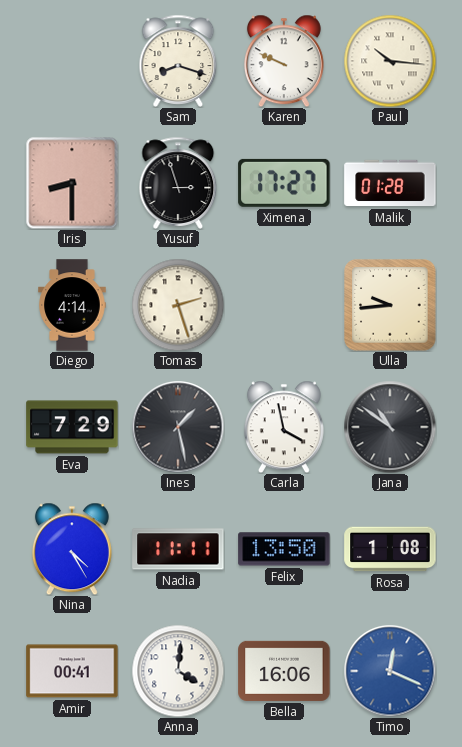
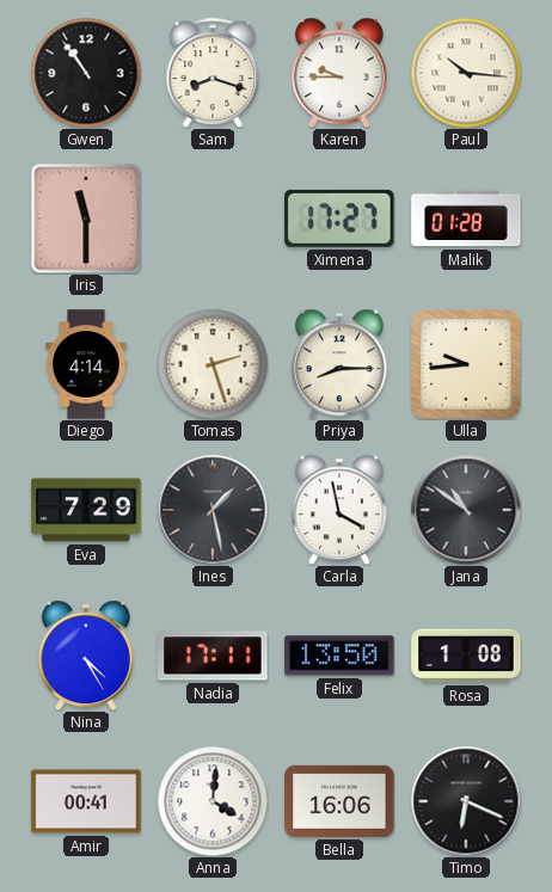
Gwen: none -> 10:54
Karen: 9:49 -> 9:45
Iris: 8:30 -> 11:30
Yusuf: 2:57 -> none
Priya: none -> 8:15
Nadia: 11:11 -> 17:11
Timo: 12:19 -> 6:19
Timo dial: blue -> black
